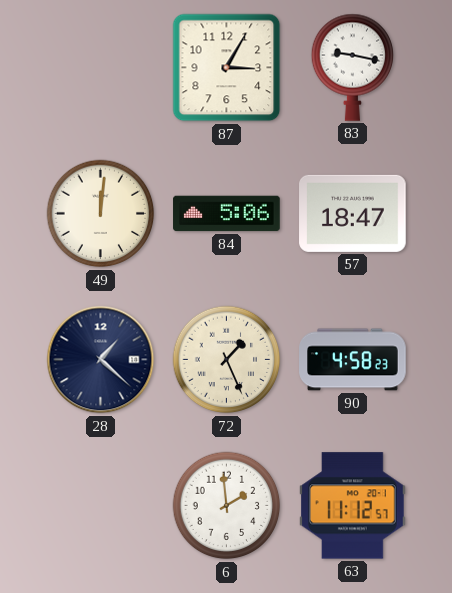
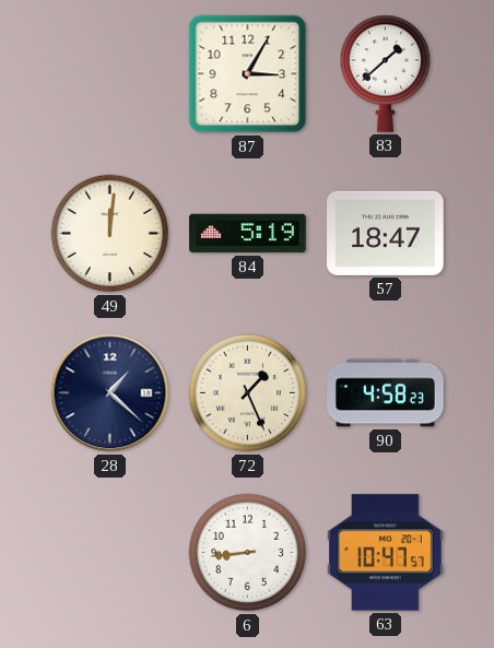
83: 9:17 -> 1:38
84: 5:06 -> 5:19
6: 1:59 -> 8:44
63: 11:12 -> 10:47
